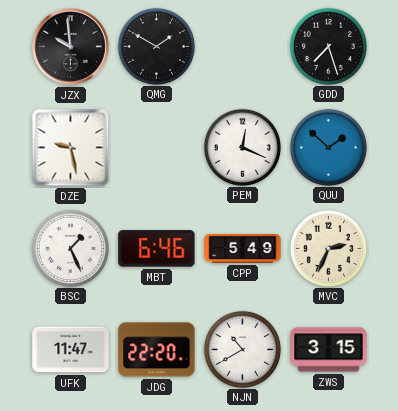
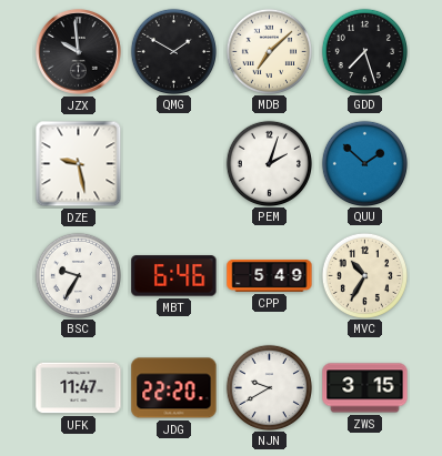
MDB: none -> 7:08
PEM: 12:19 -> 2:03
BSC: 1:26 -> 9:35
MVC: 2:34 -> 10:35
NJN: 10:40 -> 9:40
